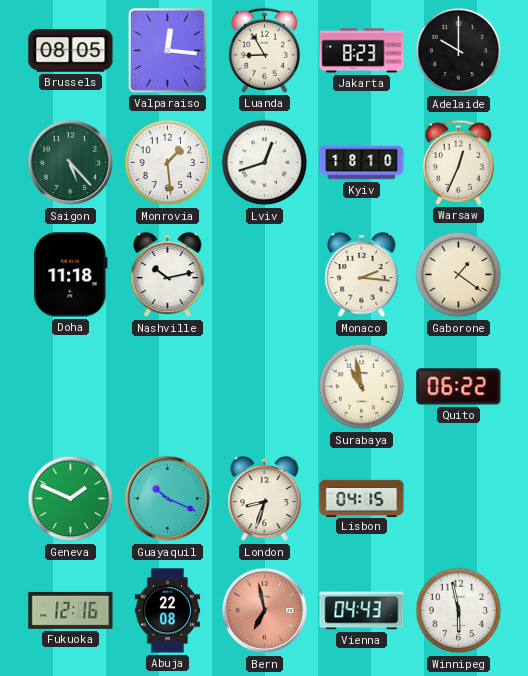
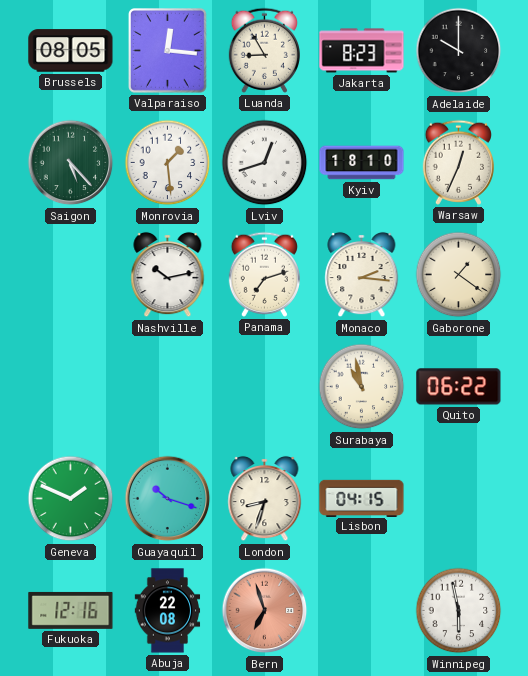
Doha: 11:18 -> none
Panama: none -> 7:12
Guayaquil: 10:19 -> 10:18
Bern: 6:58 -> 6:57
Vienna: 04:43 -> none
